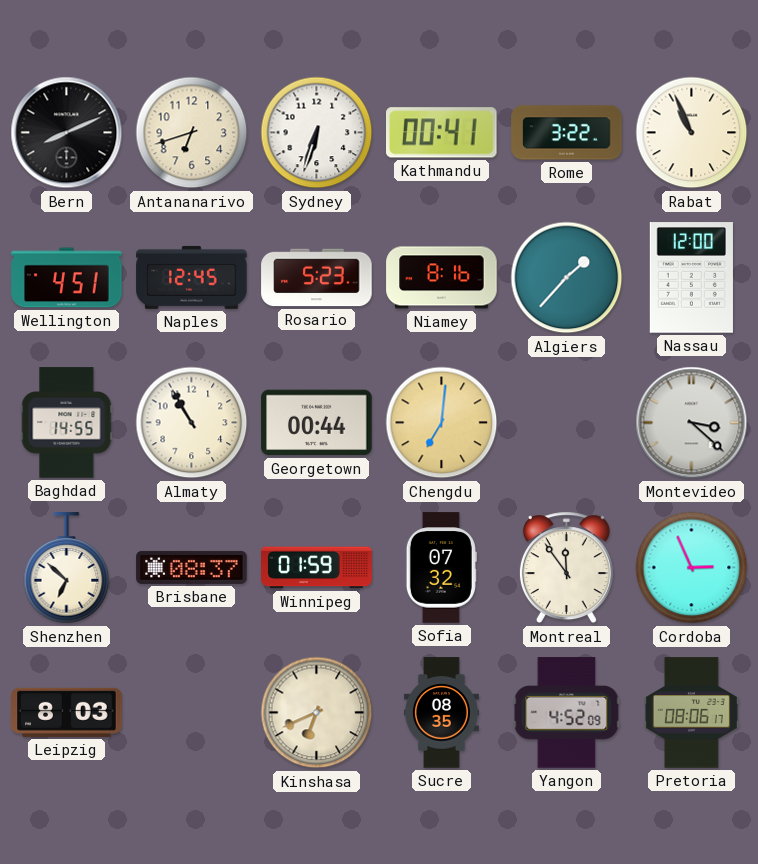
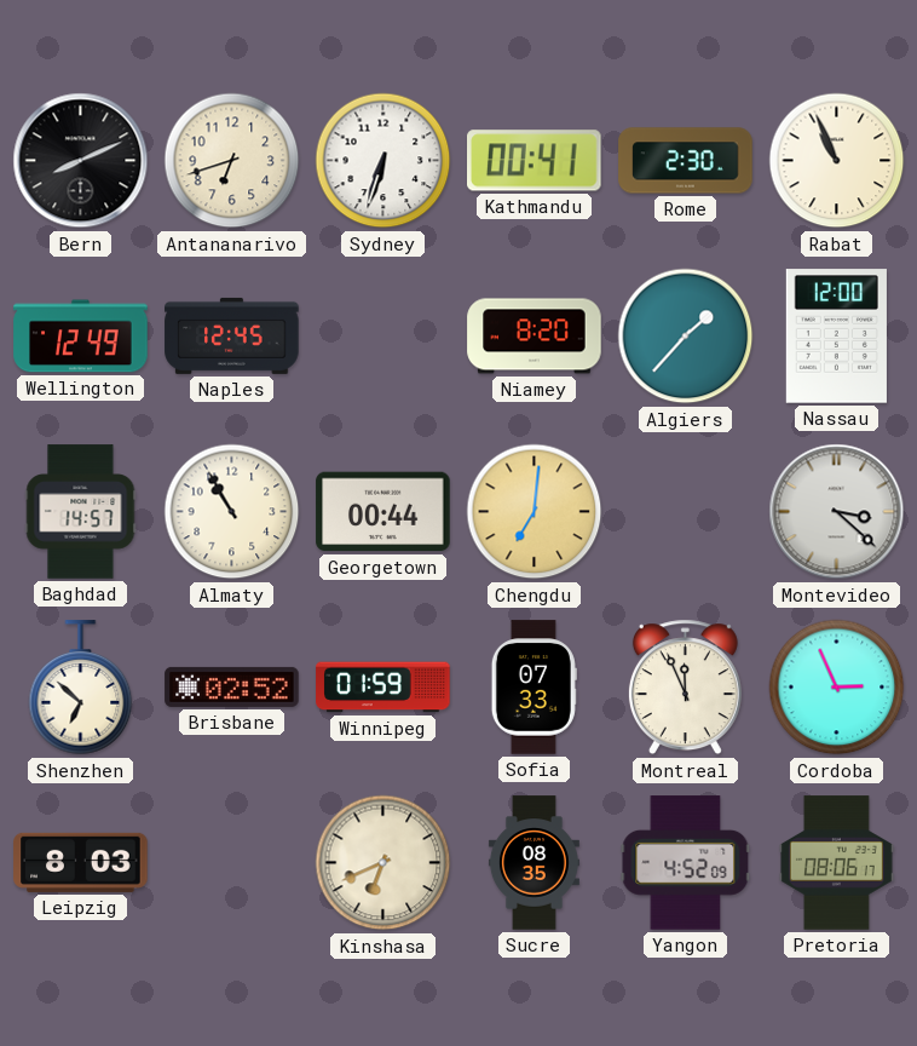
Rome: 3:22 -> 2:30
Wellington: 4:51 -> 12:49
Rosario: 5:23 -> none
Niamey: 8:16 -> 8:20
Baghdad: 14:55 -> 14:57
Brisbane: 08:37 -> 02:52
Sofia: 07:32 -> 07:33
Montreal: 11:54 -> 11:56
